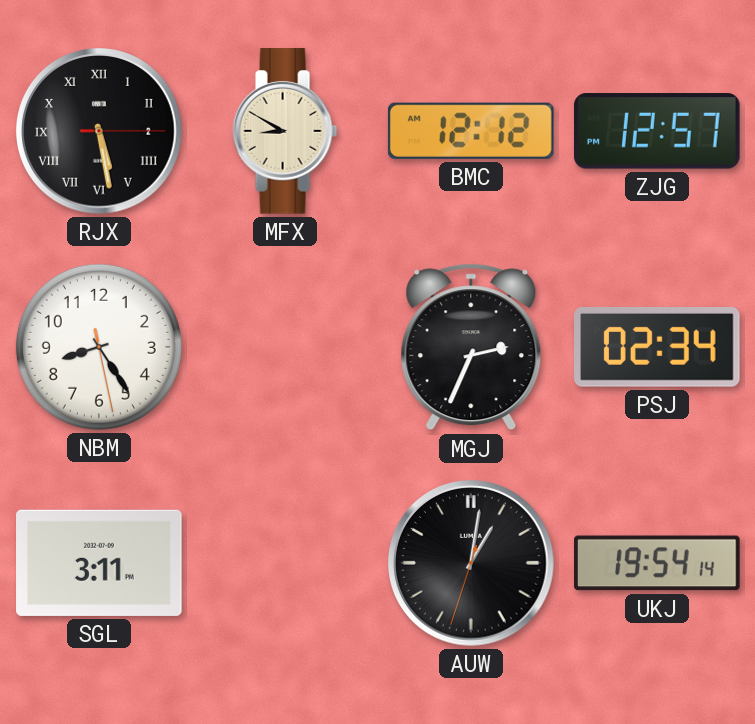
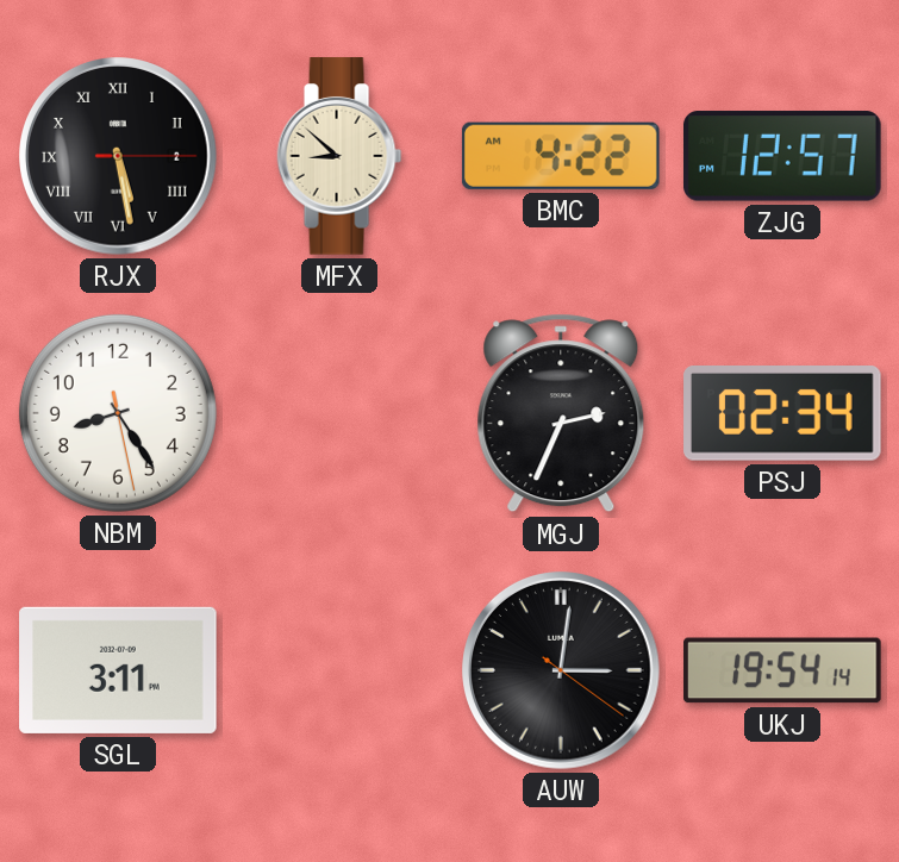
MFX: 8:50 -> 8:52
BMC: 12:12 -> 4:22
AUW: 1:01 -> 3:01
